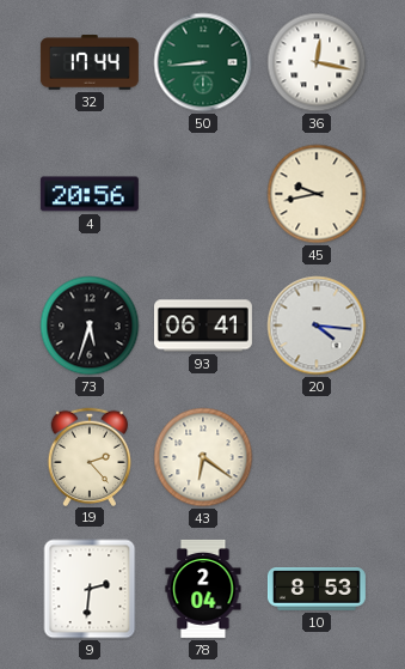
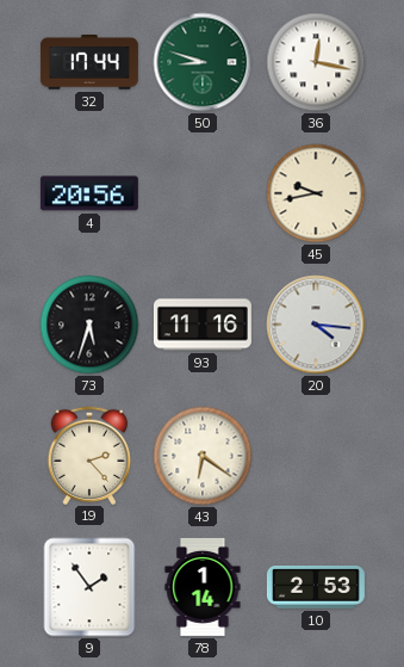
50: 8:44 -> 8:48
93: 06:41 -> 11:16
9: 2:31 -> 1:54
78: 2:04 -> 1:14
10: 8:53 -> 2:53
